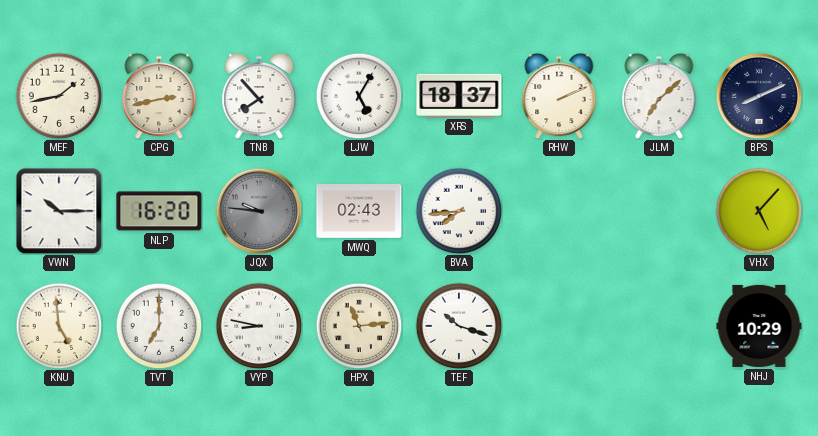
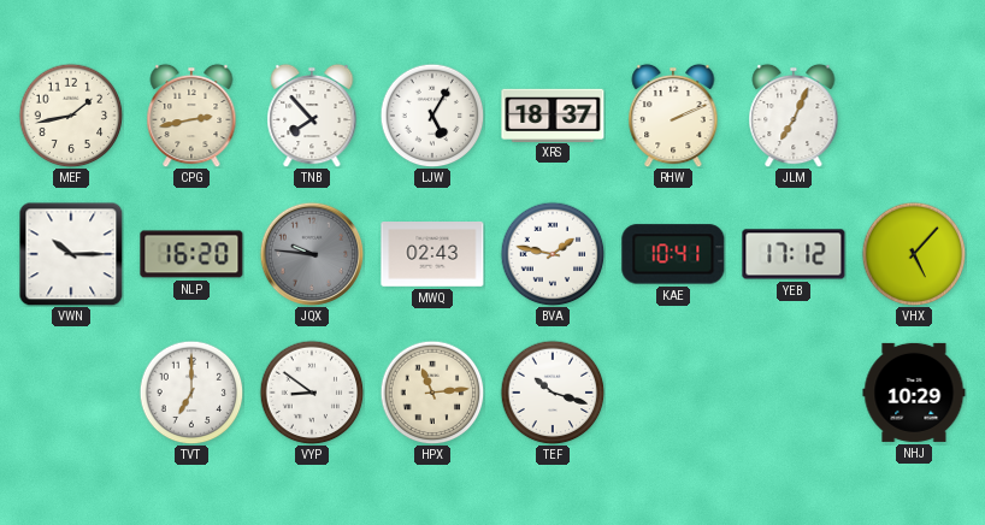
JLM: 7:08 -> 7:04
BPS: 8:11 -> none
BVA: 7:44 -> 1:47
KAE: none -> 10:41
YEB: none -> 17:12
KNU: 4:59 -> none
VYP: 8:47 -> 8:51
